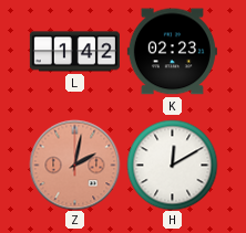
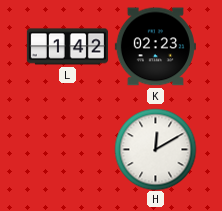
Z: 2:02 -> none
